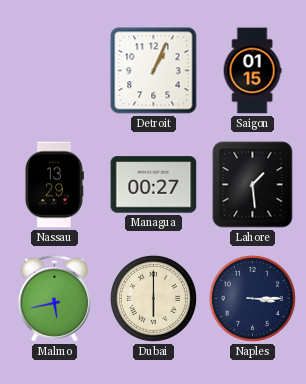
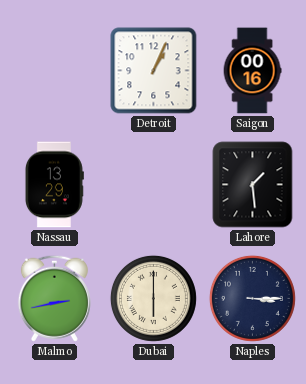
Saigon: 01:15 -> 00:16
Managua: 00:27 -> none
Malmo: 5:43 -> 2:43
